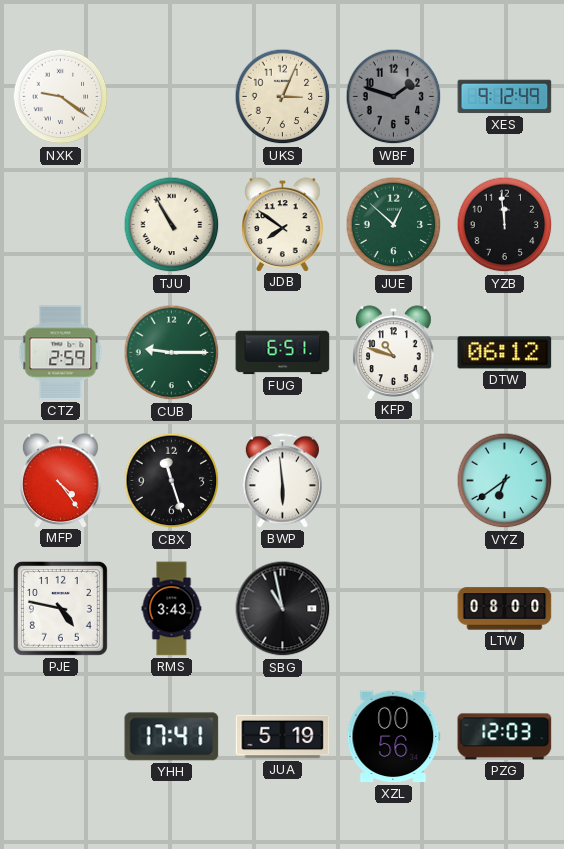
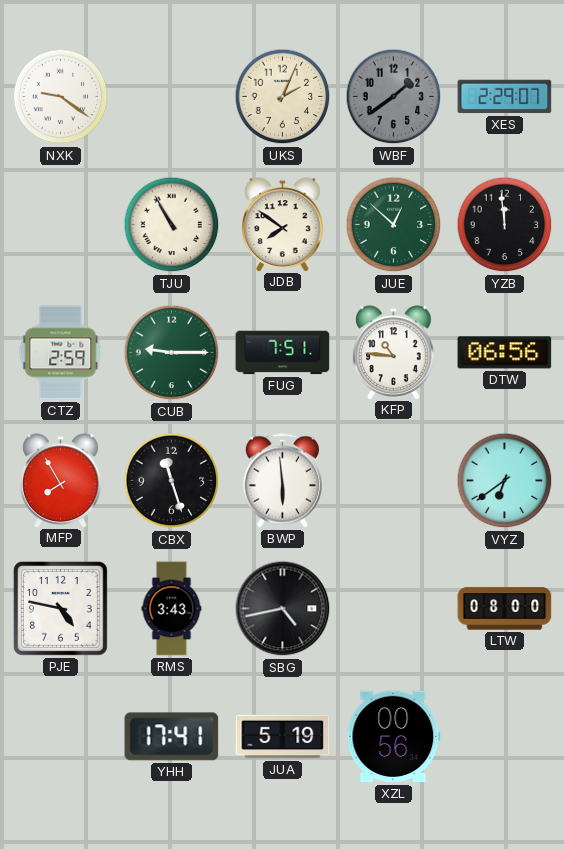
UKS: 3:04 -> 2:04
WBF: 1:48 -> 1:39
XES: 9:12 -> 2:29
FUG: 6:51 -> 7:51
KFP: 10:48 -> 10:46
DTW: 06:12 -> 06:56
MFP: 4:24 -> 7:55
SBG: 10:58 -> 4:43
PZG: 12:03 -> none
